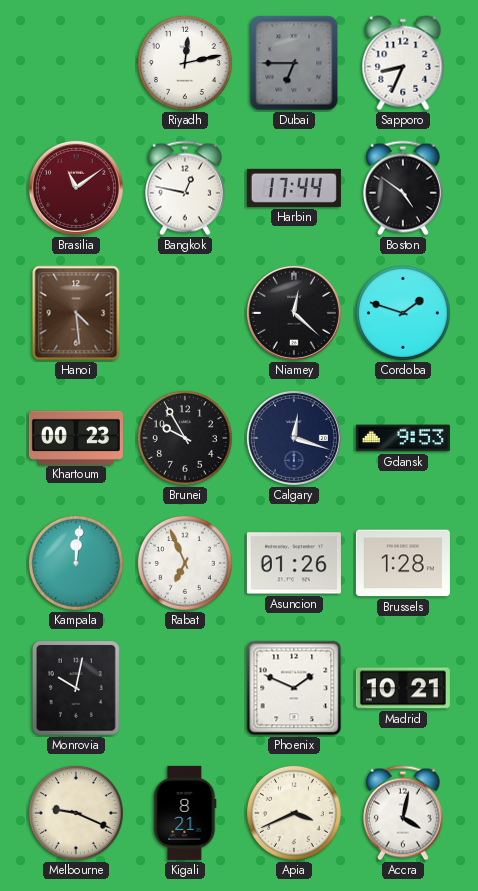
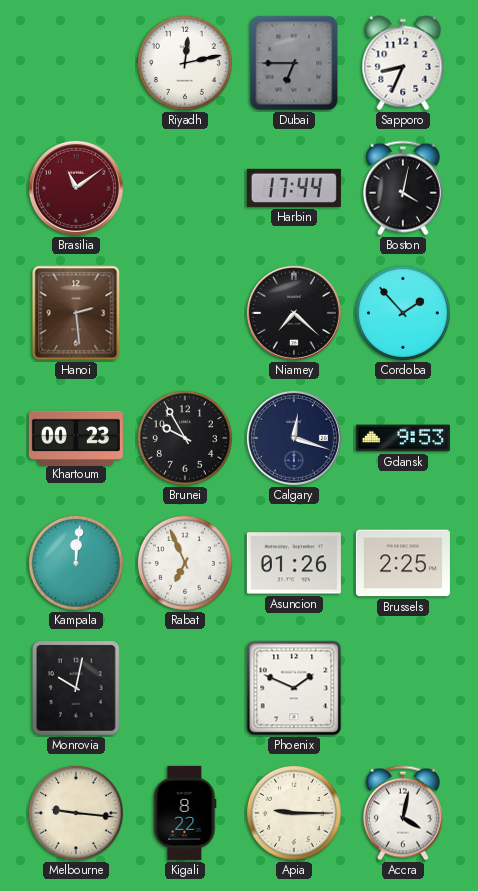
Bangkok: 12:47 -> none
Boston: 4:51 -> 4:02
Hanoi: 4:29 -> 2:29
Niamey: 12:22 -> 7:22
Cordoba: 1:48 -> 1:53
Brussels: 1:28 -> 2:25
Madrid: 10:21 -> none
Melbourne: 9:19 -> 9:16
Kigali: 8:21 -> 8:22
Apia: 3:41 -> 9:15
